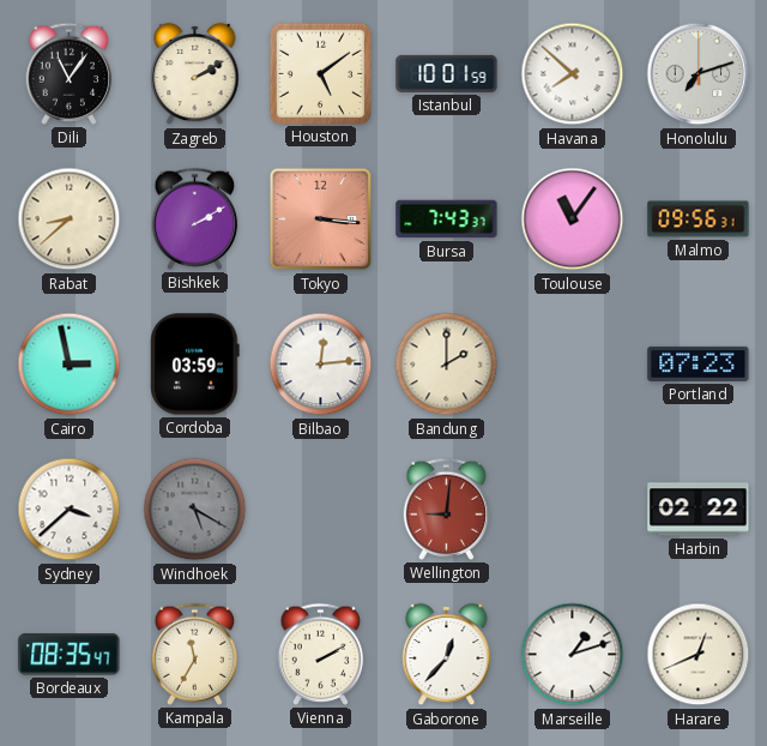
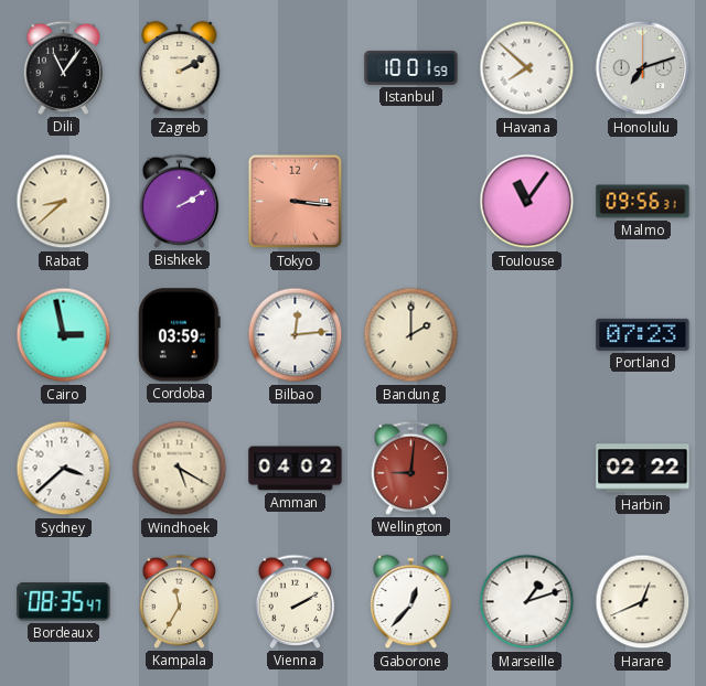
Houston: 5:09 -> none
Bursa: 7:43 -> none
Windhoek dial: grey -> cream
Amman: none -> 04:02
